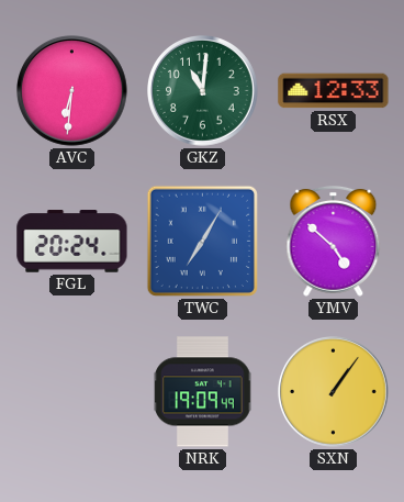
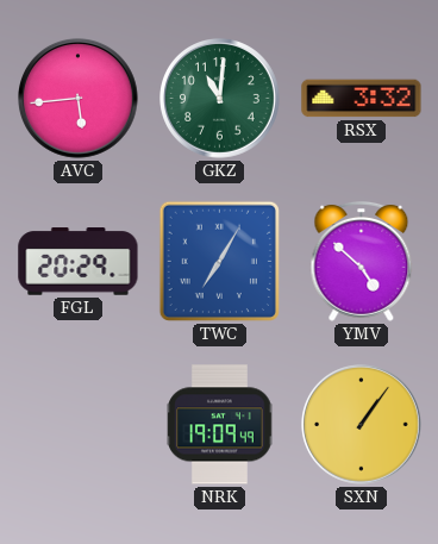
AVC: 6:31 -> 5:44
RSX: 12:33 -> 3:32
FGL: 20:24 -> 20:29
